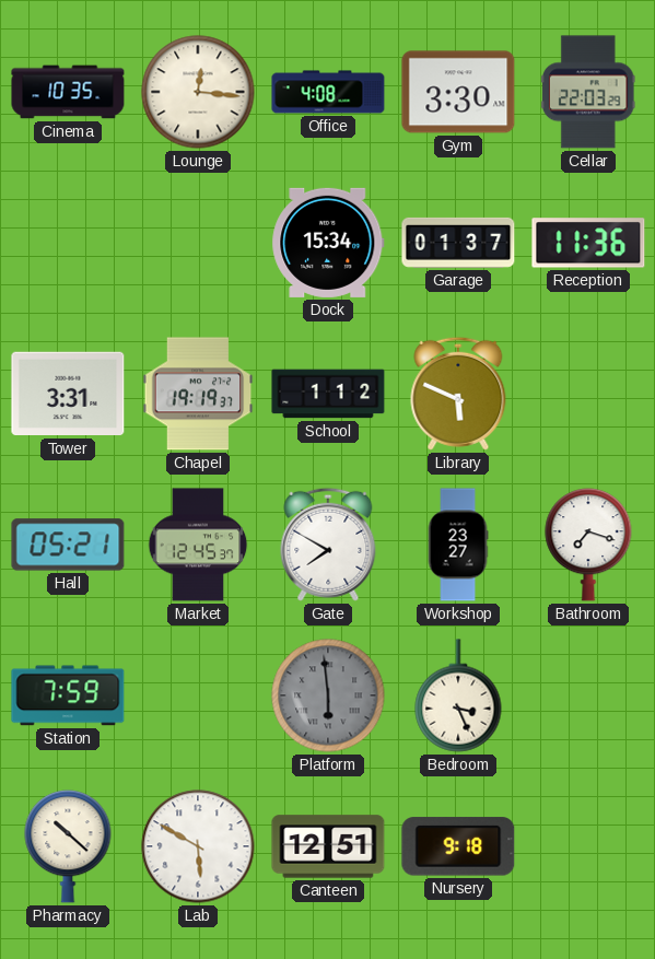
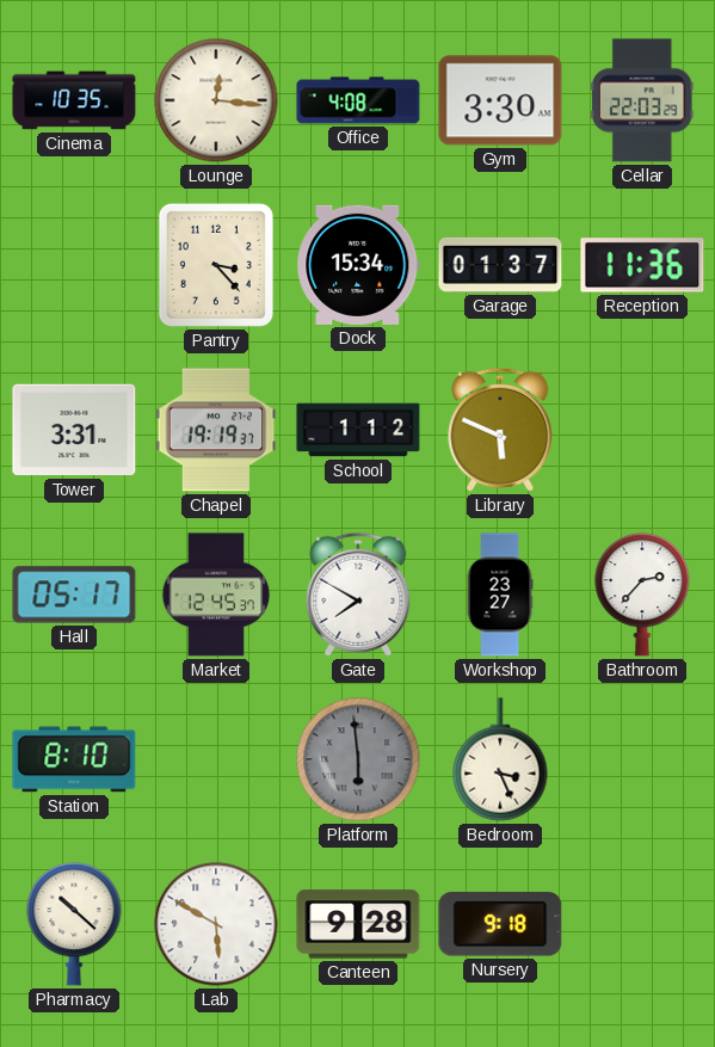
Pantry: none -> 3:23
Hall: 05:21 -> 05:17
Bathroom: 7:18 -> 2:37
Station: 7:59 -> 8:10
Canteen: 12:51 -> 9:28
